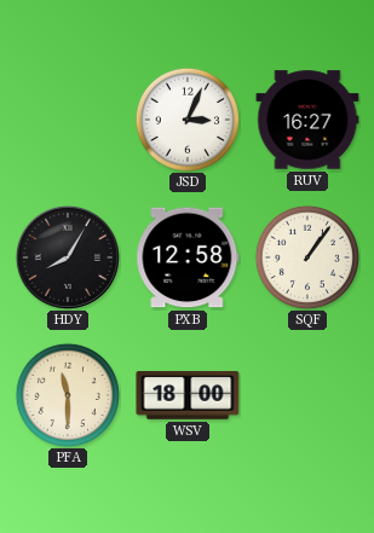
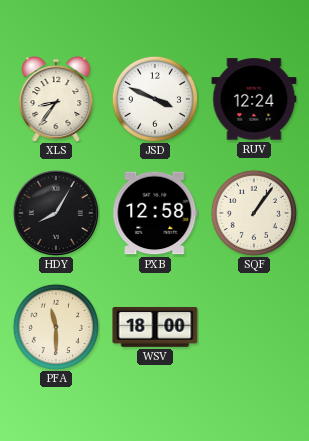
XLS: none -> 8:36
JSD: 3:04 -> 3:49
RUV: 16:27 -> 12:24
